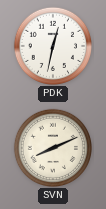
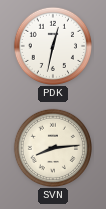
SVN: 8:11 -> 8:14
